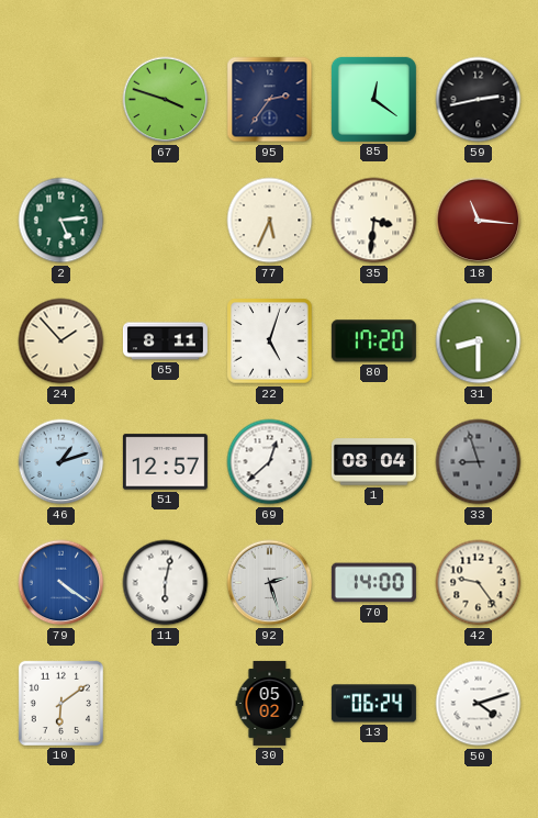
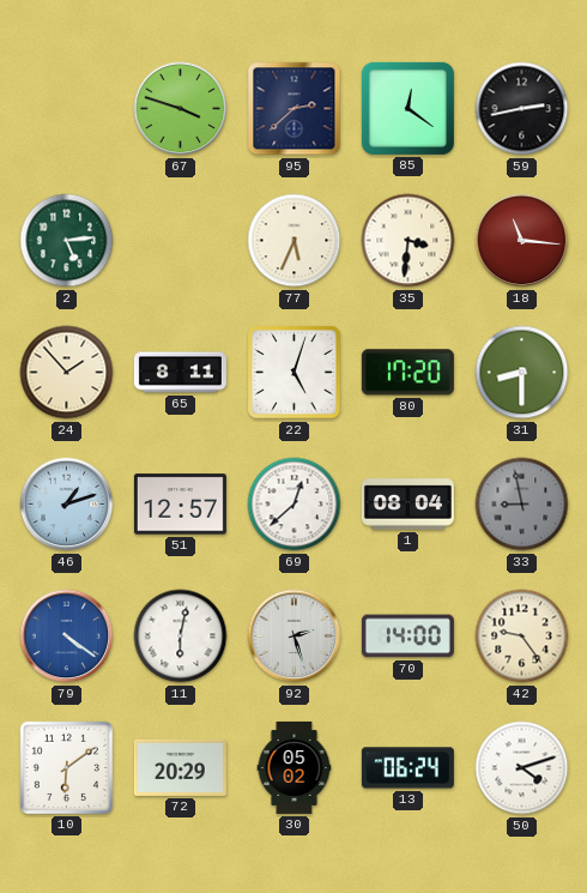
95: 2:36 -> 2:38
33: 8:57 -> 8:58
72: none -> 20:29
